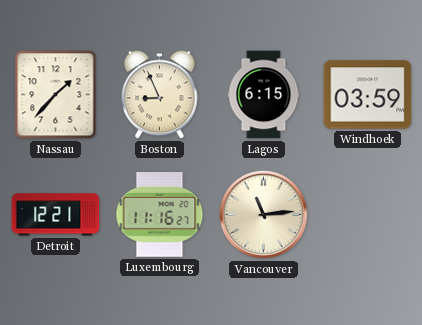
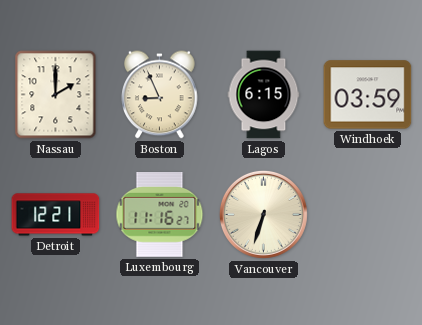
Nassau: 1:37 -> 2:00
Vancouver: 11:14 -> 6:33
